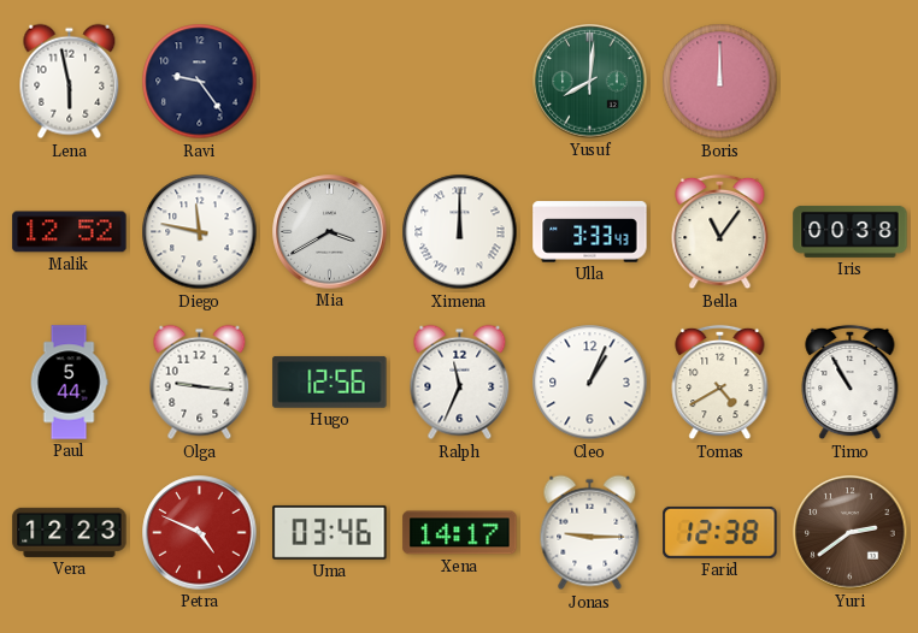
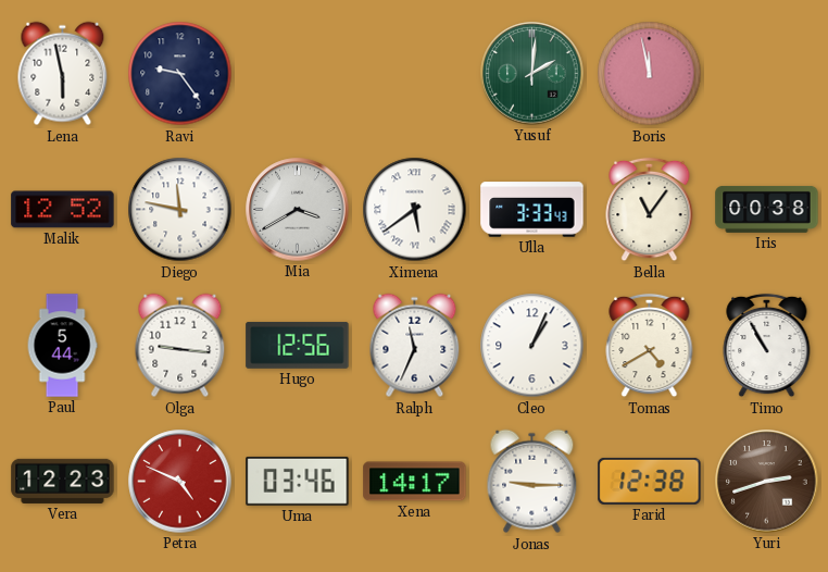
Yusuf: 8:01 -> 2:01
Boris: 12:00 -> 11:58
Ximena: 12:00 -> 5:39
Yuri: 2:39 -> 2:42
